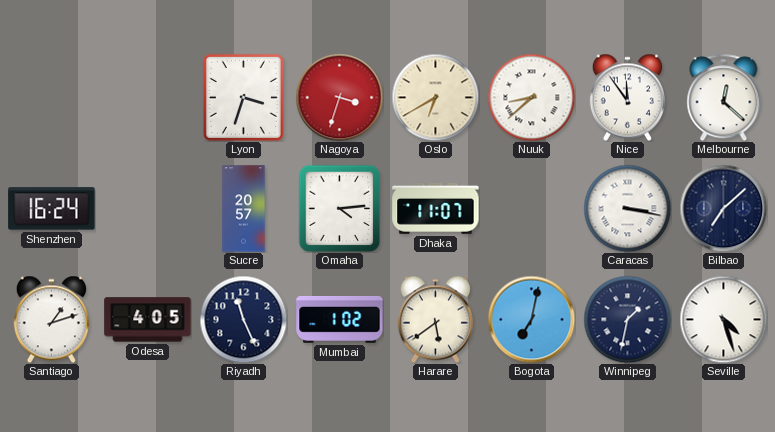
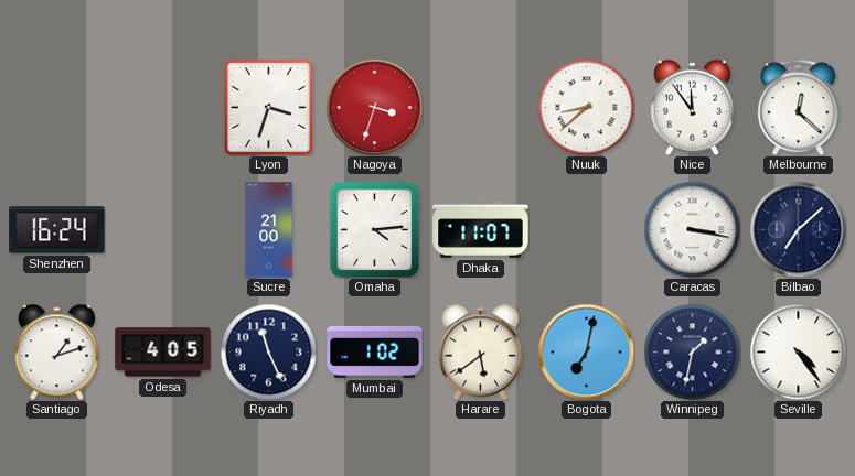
Oslo: 6:40 -> none
Sucre: 20:57 -> 21:00
Seville: 4:27 -> 4:24
